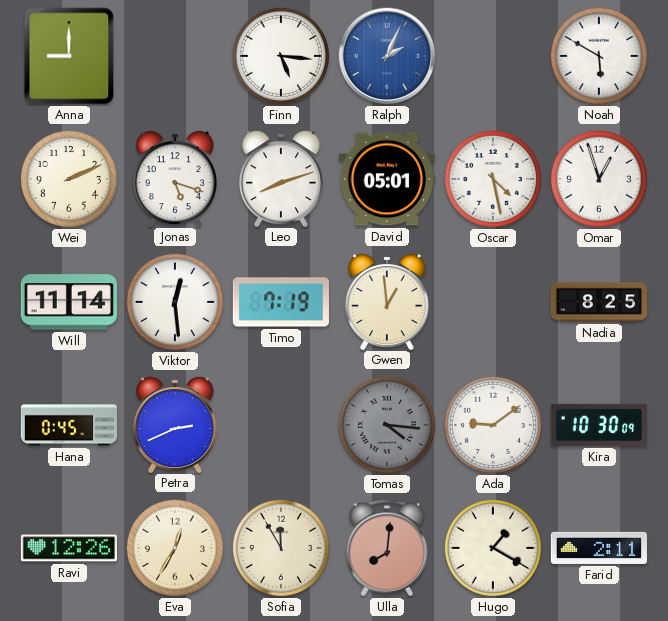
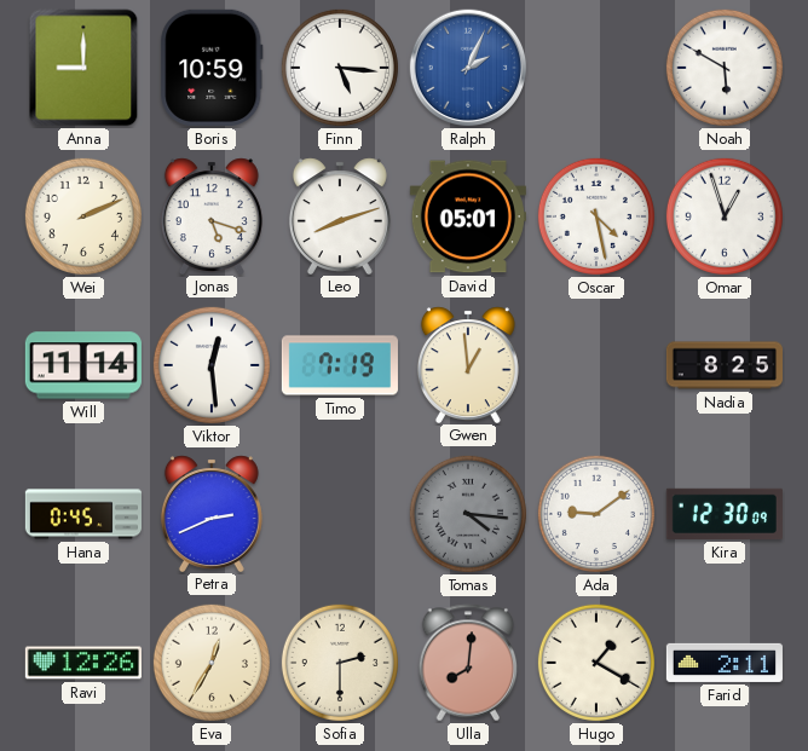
Boris: none -> 10:59
Kira: 10:30 -> 12:30
Sofia: 11:55 -> 2:30
